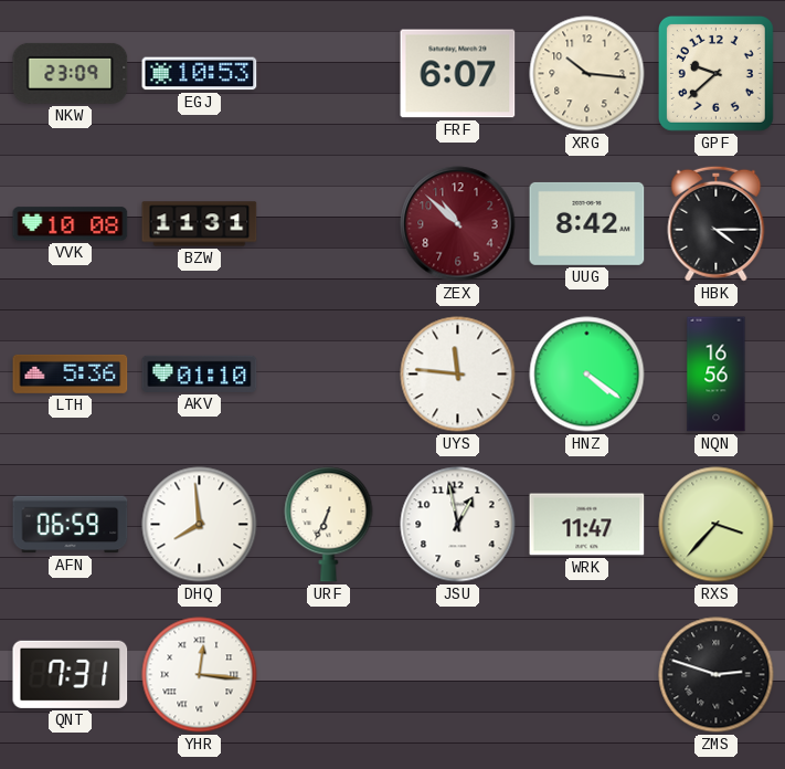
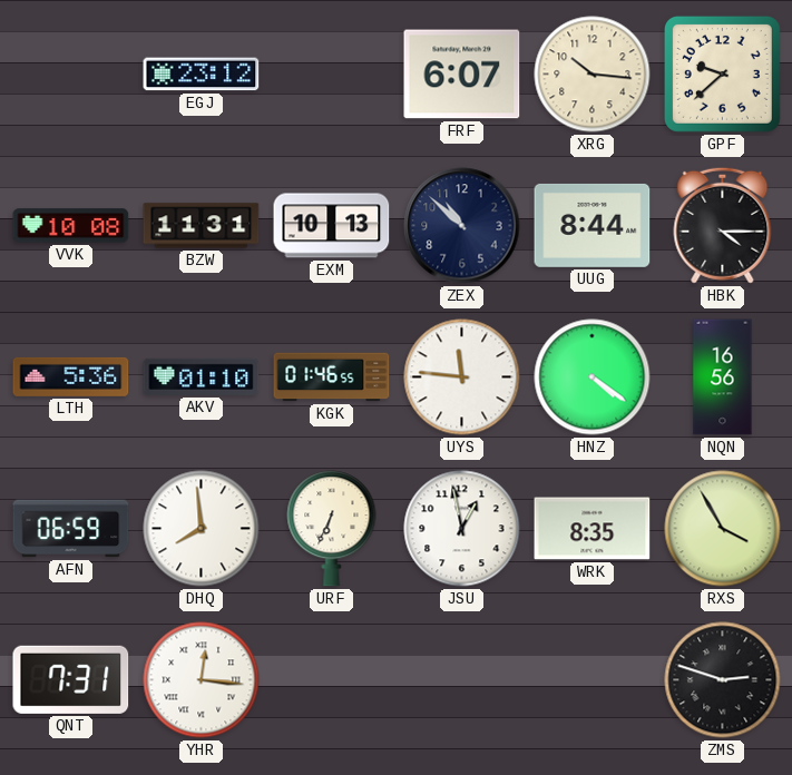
NKW: 23:09 -> none
EGJ: 10:53 -> 23:12
EXM: none -> 10:13
ZEX dial: burgundy -> navy
UUG: 8:42 -> 8:44
KGK: none -> 01:46
WRK: 11:47 -> 8:35
RXS: 3:37 -> 3:55
